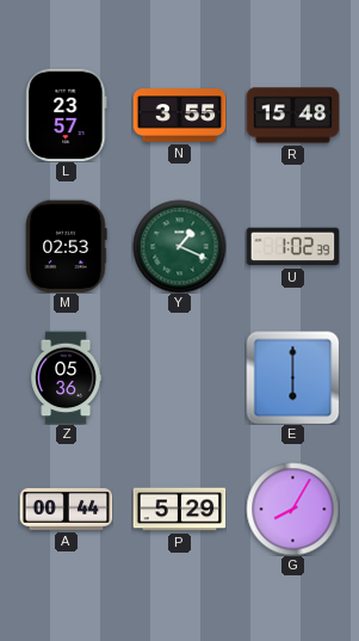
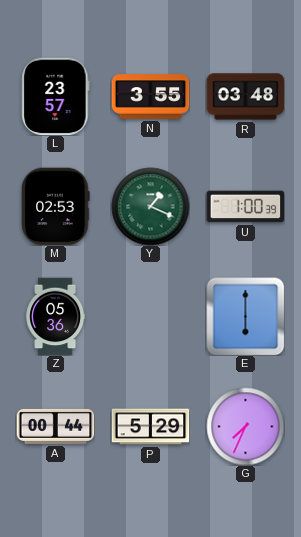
R: 15:48 -> 03:48
U: 1:02 -> 1:00
G: 8:05 -> 7:34
